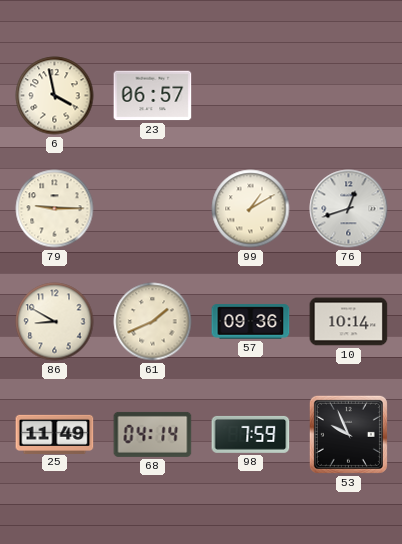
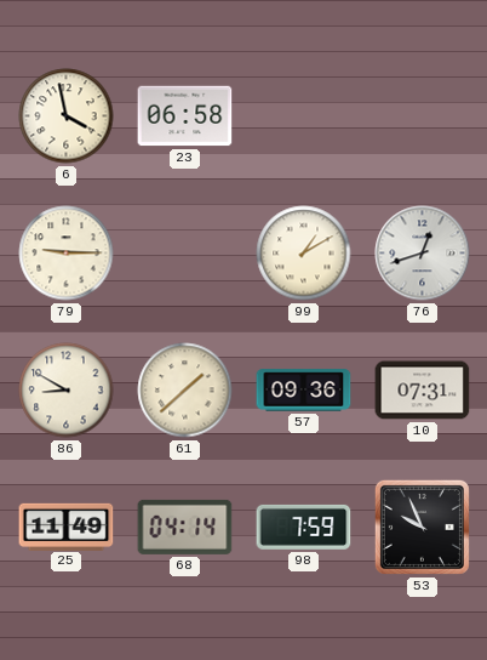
23: 06:57 -> 06:58
61: 1:41 -> 1:38
10: 10:14 -> 07:31
